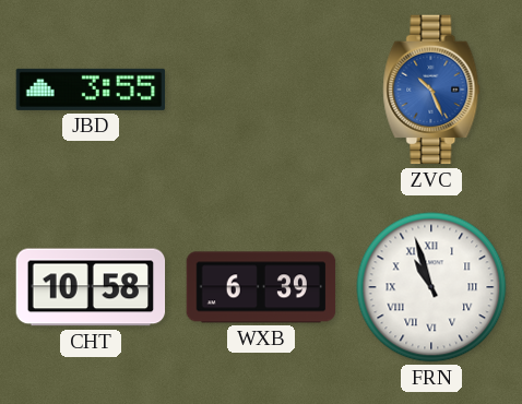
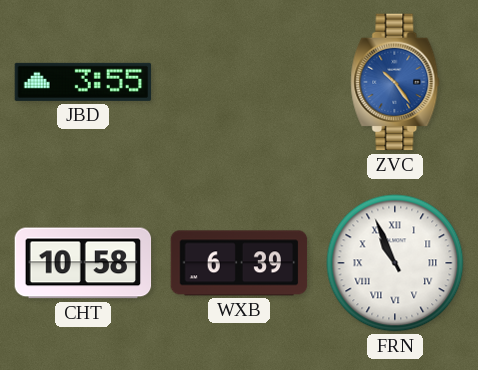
ZVC: 10:26 -> 10:24
FRN: 10:57 -> 10:56
